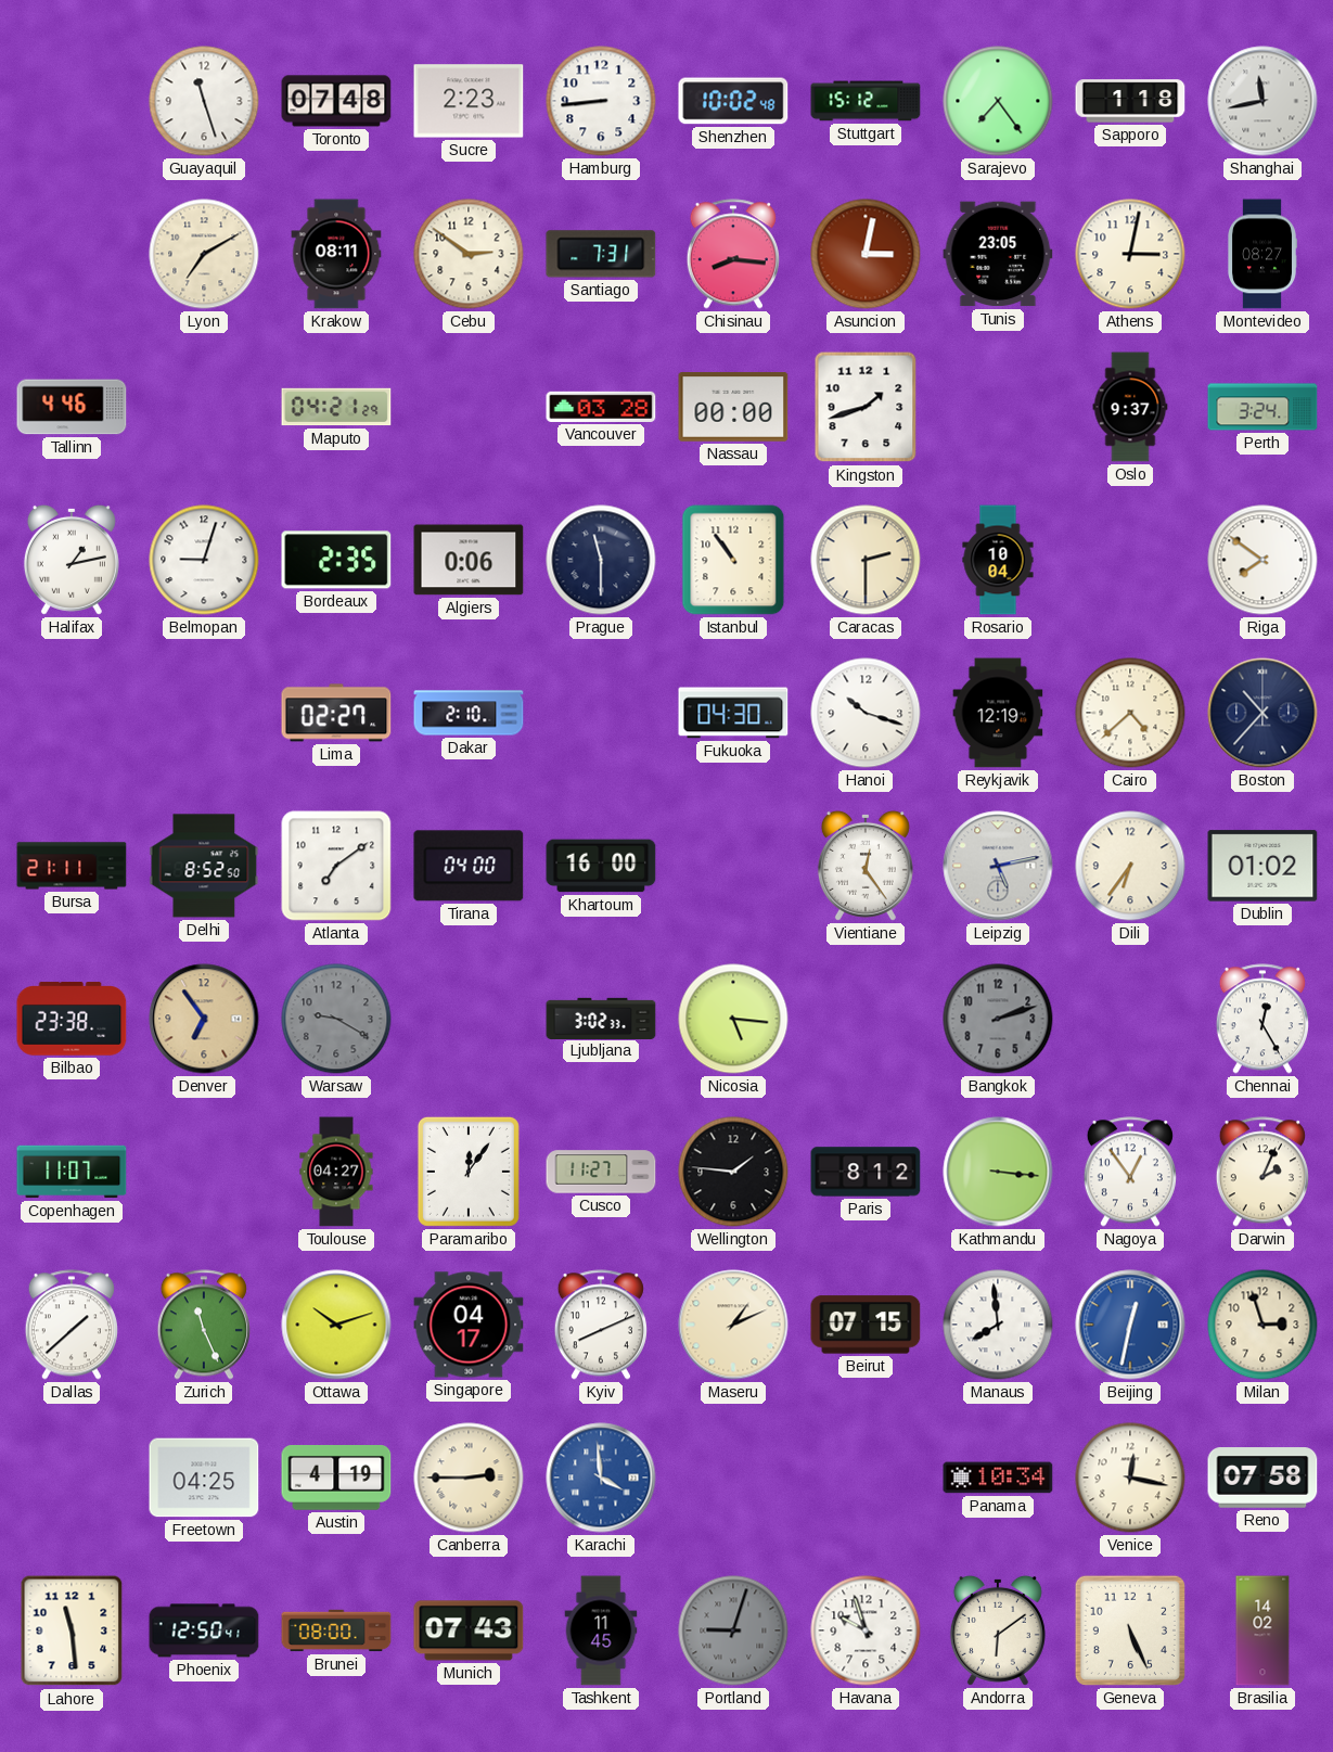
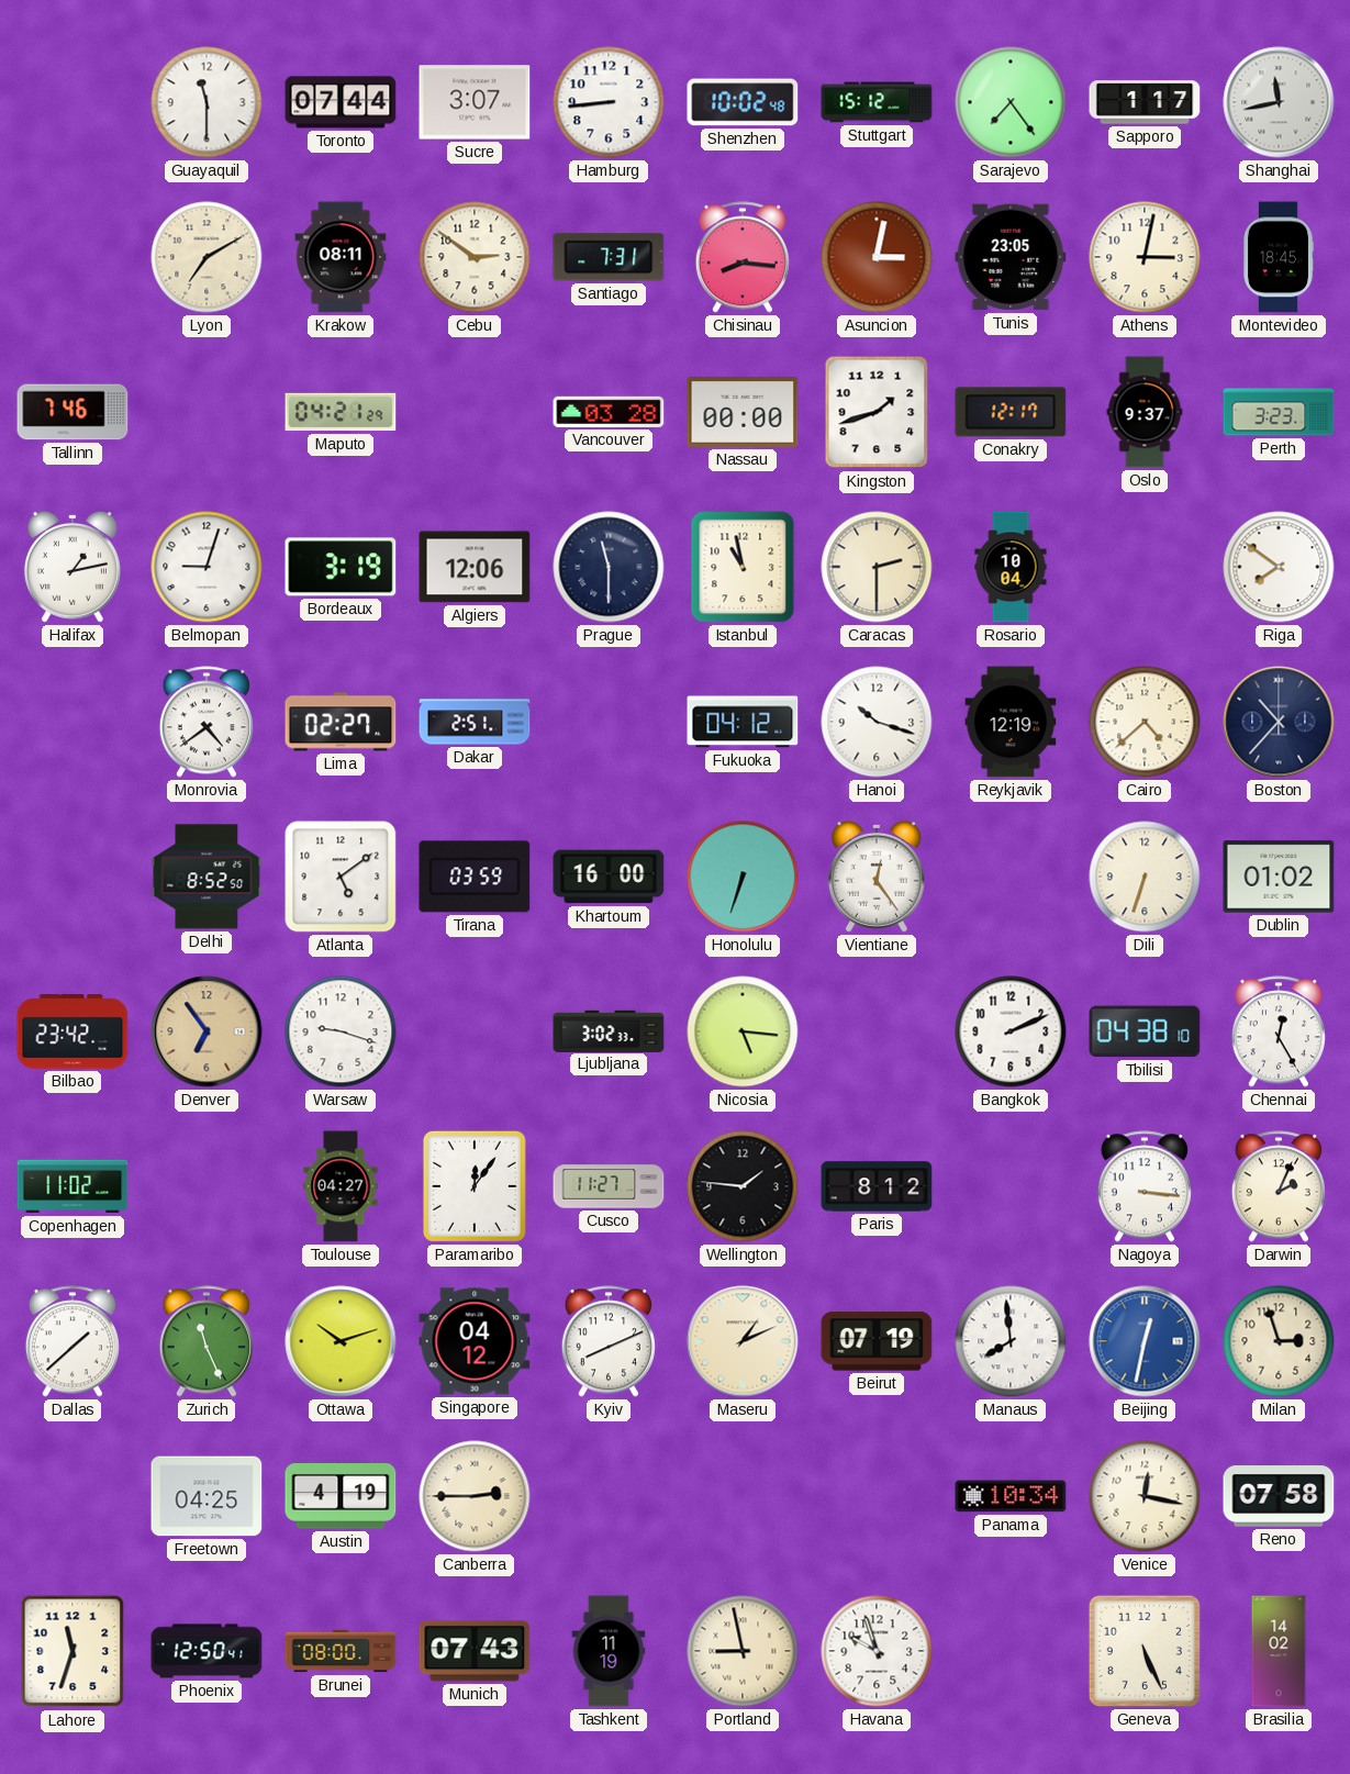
Guayaquil: 11:27 -> 11:30
Toronto: 07:48 -> 07:44
Sucre: 2:23 -> 3:07
Sapporo: 1:18 -> 1:17
Montevideo: 08:27 -> 18:45
Tallinn: 4:46 -> 7:46
Conakry: none -> 12:17
Perth: 3:24 -> 3:23
Bordeaux: 2:35 -> 3:19
Algiers: 0:06 -> 12:06
Istanbul: 10:54 -> 10:58
Monrovia: none -> 4:39
Dakar: 2:10 -> 2:51
Fukuoka: 04:30 -> 04:12
Bursa: 21:11 -> none
Atlanta: 7:09 -> 5:09
Tirana: 04:00 -> 03:59
Honolulu: none -> 6:33
Leipzig: 5:13 -> none
Dili: 6:36 -> 6:33
Bilbao: 23:38 -> 23:42
Warsaw: 9:20 -> 9:18
Warsaw dial: grey -> white
Bangkok: 2:12 -> 2:11
Bangkok dial: grey -> white
Tbilisi: none -> 04:38
Copenhagen: 11:07 -> 11:02
Kathmandu: 3:16 -> none
Nagoya: 12:54 -> 3:16
Singapore: 04:17 -> 04:12
Beirut: 07:15 -> 07:19
Karachi: 3:59 -> none
Lahore: 11:29 -> 11:33
Tashkent: 11:45 -> 11:19
Portland: 9:03 -> 8:58
Portland dial: grey -> cream
Andorra: 6:09 -> none
